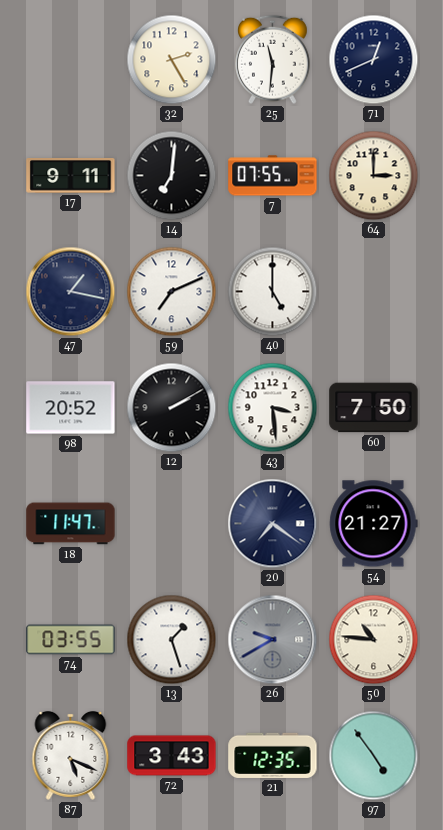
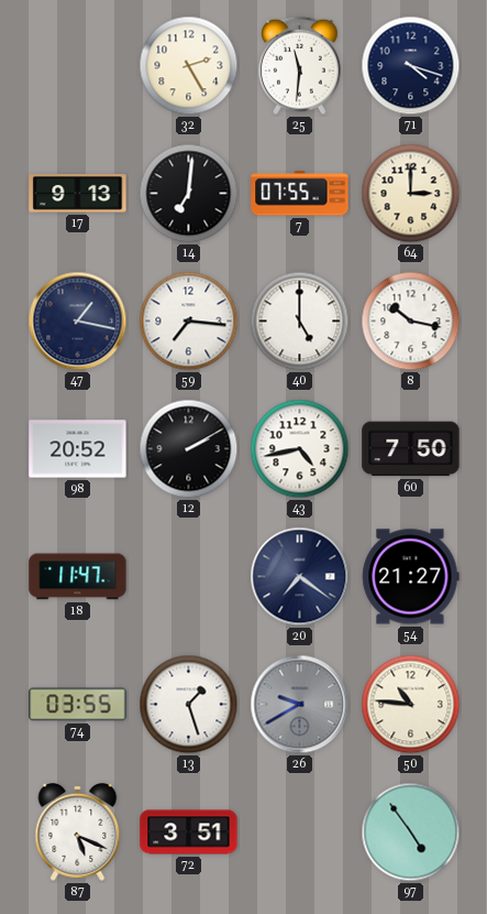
71: 12:41 -> 4:18
17: 9:11 -> 9:13
59: 7:11 -> 7:16
8: none -> 10:17
43: 3:29 -> 4:43
72: 3:43 -> 3:51
21: 12:35 -> none
